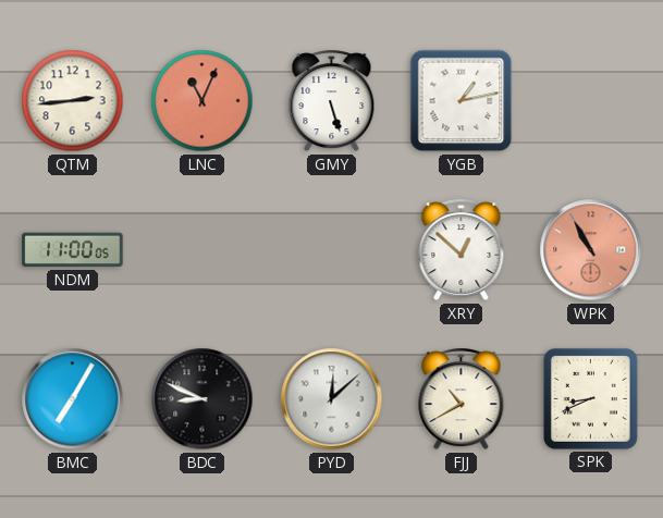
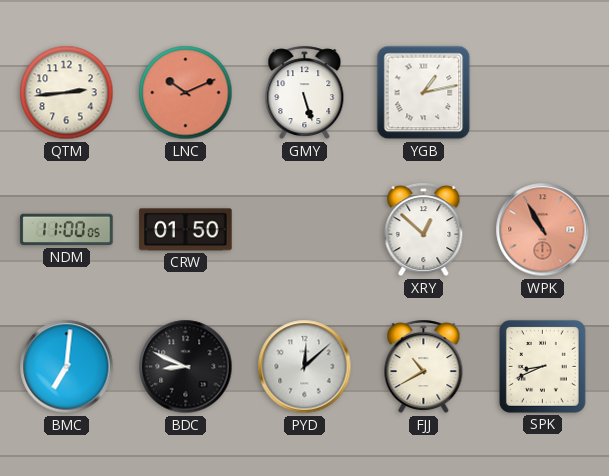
LNC: 11:04 -> 10:11
CRW: none -> 01:50
BMC: 7:05 -> 7:01
